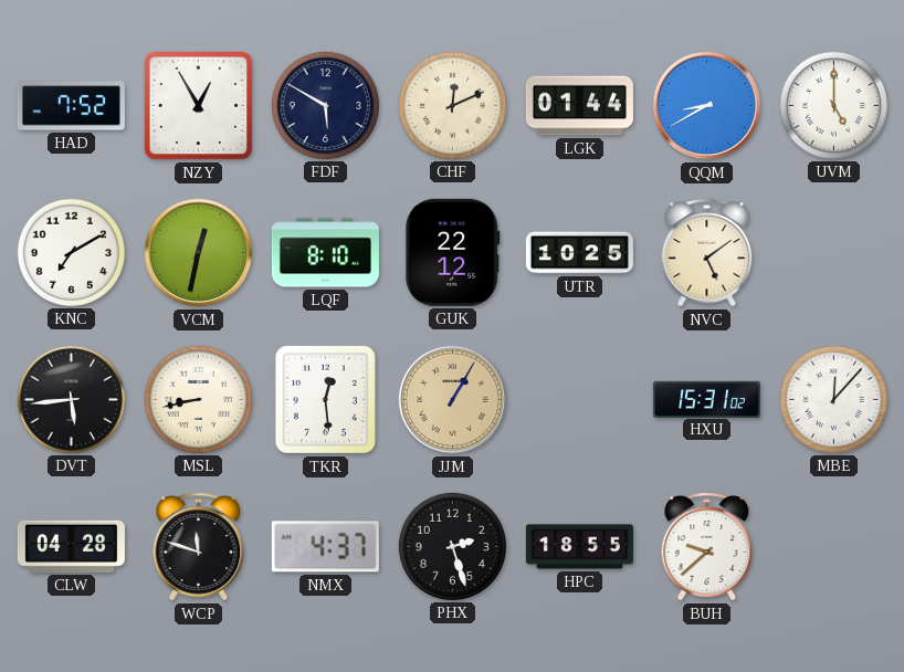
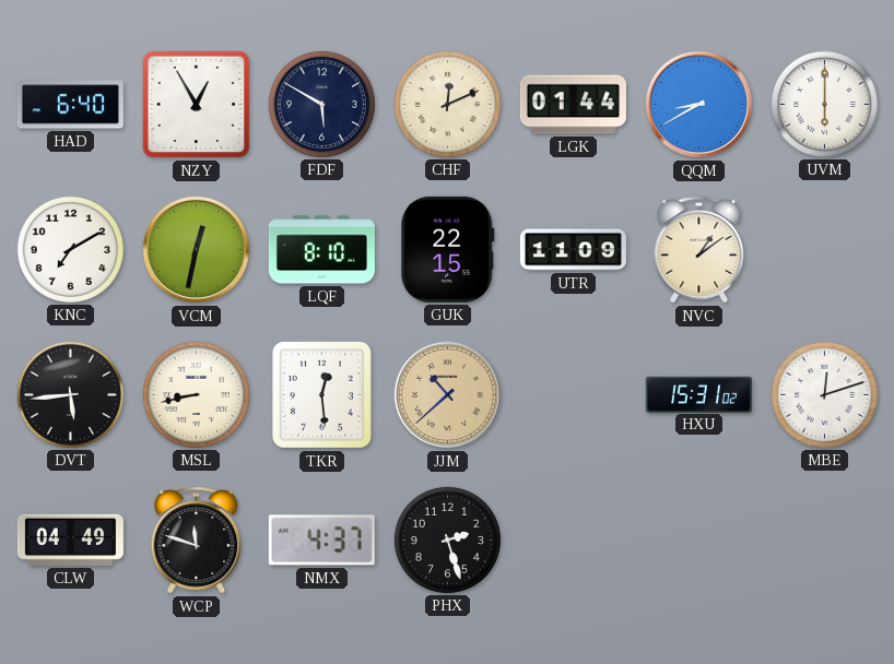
HAD: 7:52 -> 6:40
UVM: 5:00 -> 6:00
GUK: 22:12 -> 22:15
UTR: 10:25 -> 11:09
NVC: 5:09 -> 1:09
JJM: 1:05 -> 10:38
MBE: 12:07 -> 12:12
CLW: 04:28 -> 04:49
HPC: 18:55 -> none
BUH: 9:38 -> none
